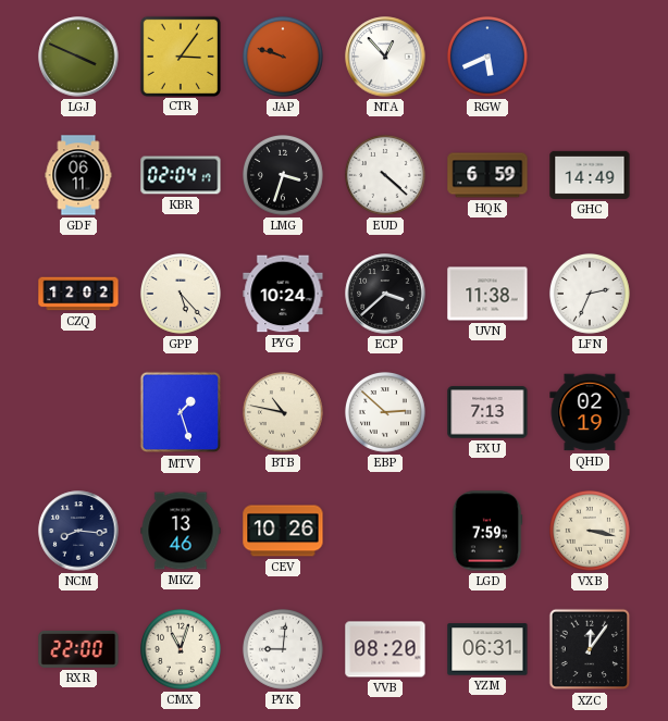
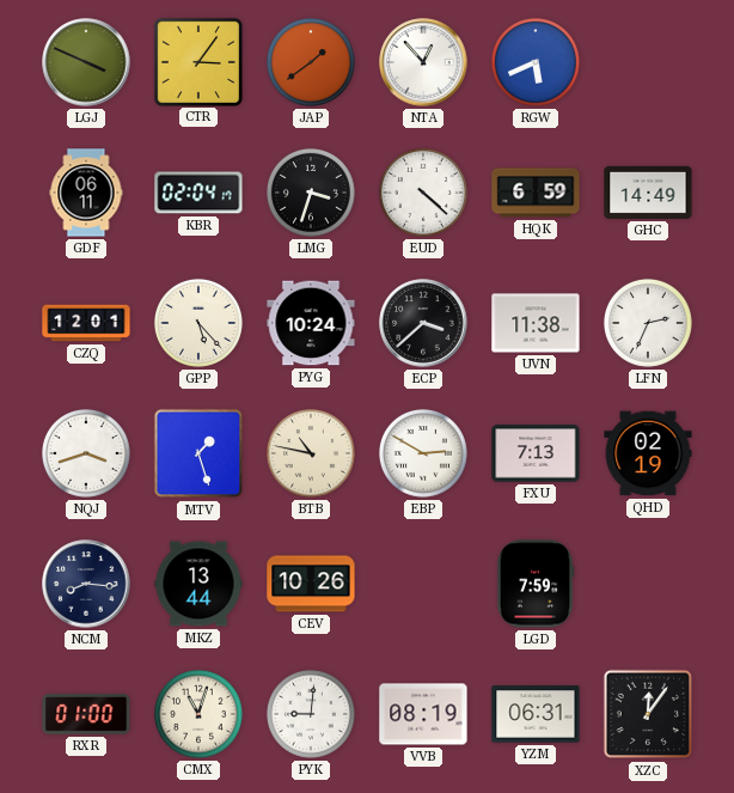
JAP: 9:48 -> 1:39
CZQ: 12:02 -> 12:01
NQJ: none -> 3:42
EBP: 2:52 -> 2:50
MKZ: 13:46 -> 13:44
VXB: 3:17 -> none
RXR: 22:00 -> 01:00
VVB: 08:20 -> 08:19
